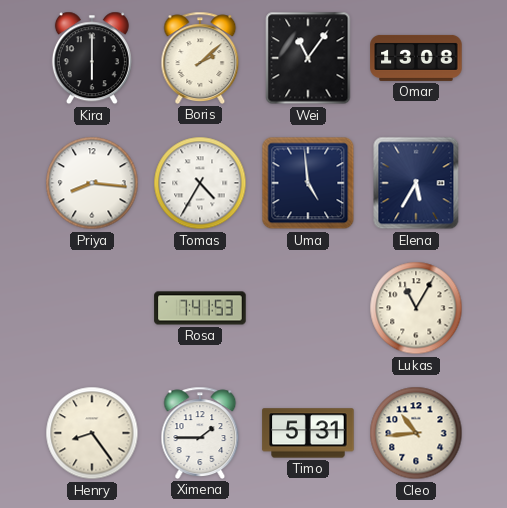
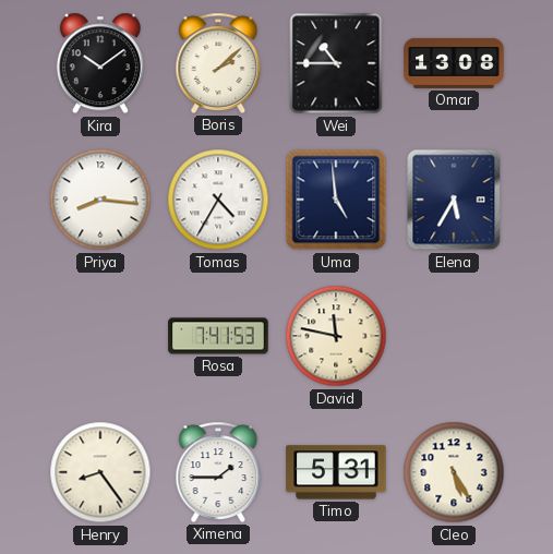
Kira: 6:00 -> 10:09
Wei: 11:06 -> 10:45
David: none -> 11:47
Lukas: 11:05 -> none
Cleo: 10:44 -> 5:25
